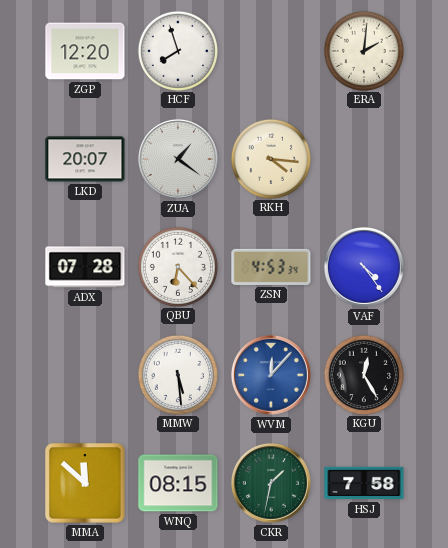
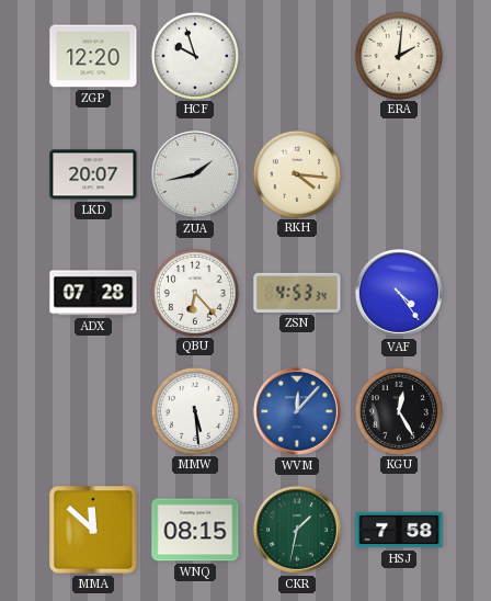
HCF: 7:57 -> 9:57
ZUA: 1:21 -> 1:43
